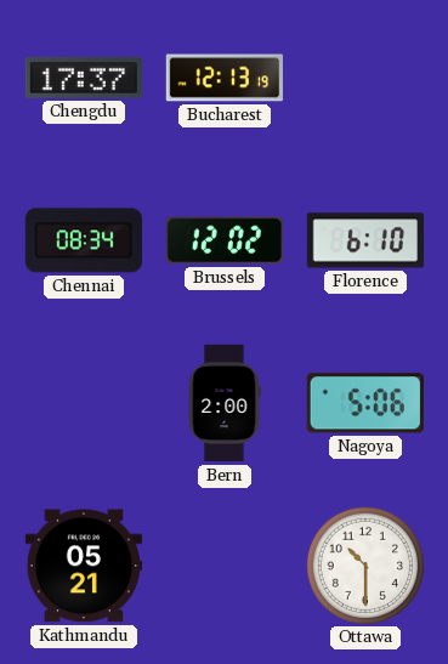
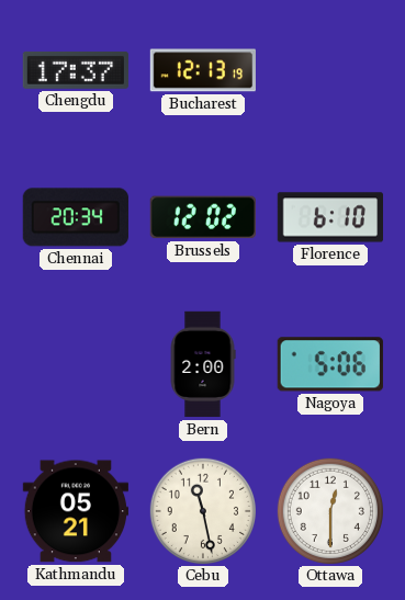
Chennai: 08:34 -> 20:34
Cebu: none -> 11:28
Ottawa: 10:30 -> 12:30
